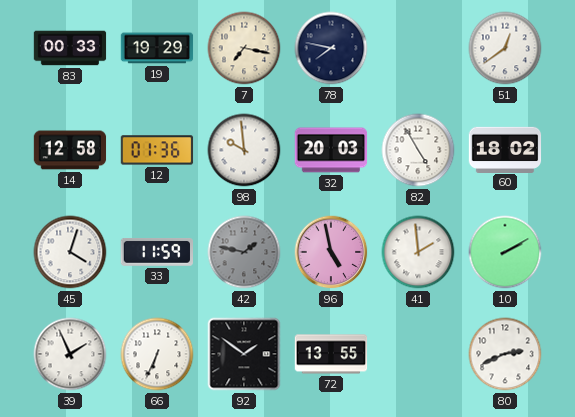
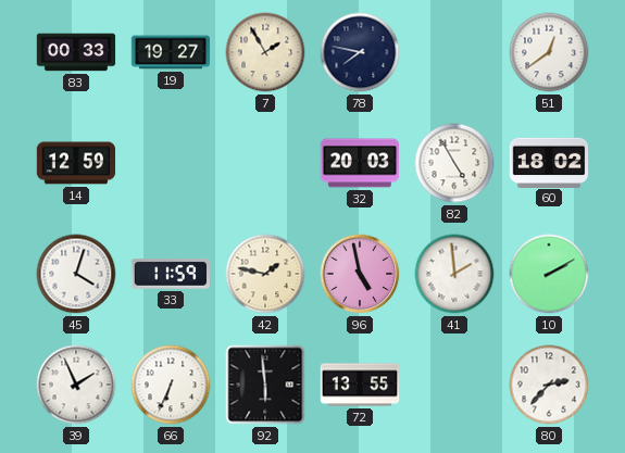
19: 19:29 -> 19:27
7: 7:17 -> 1:55
14: 12:58 -> 12:59
12: 01:36 -> none
98: 9:59 -> none
42 dial: grey -> cream
92: 1:51 -> 5:59
80: 2:41 -> 2:37
